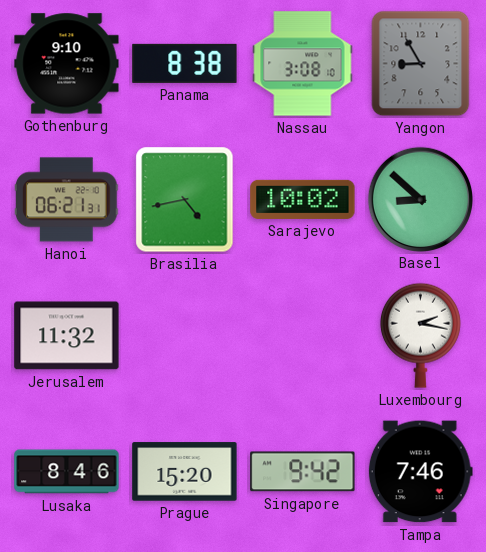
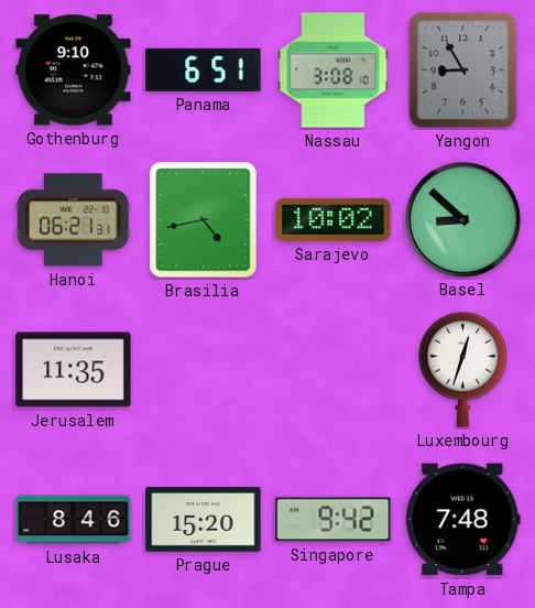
Panama: 8:38 -> 6:51
Jerusalem: 11:32 -> 11:35
Luxembourg: 2:17 -> 12:33
Tampa: 7:46 -> 7:48
